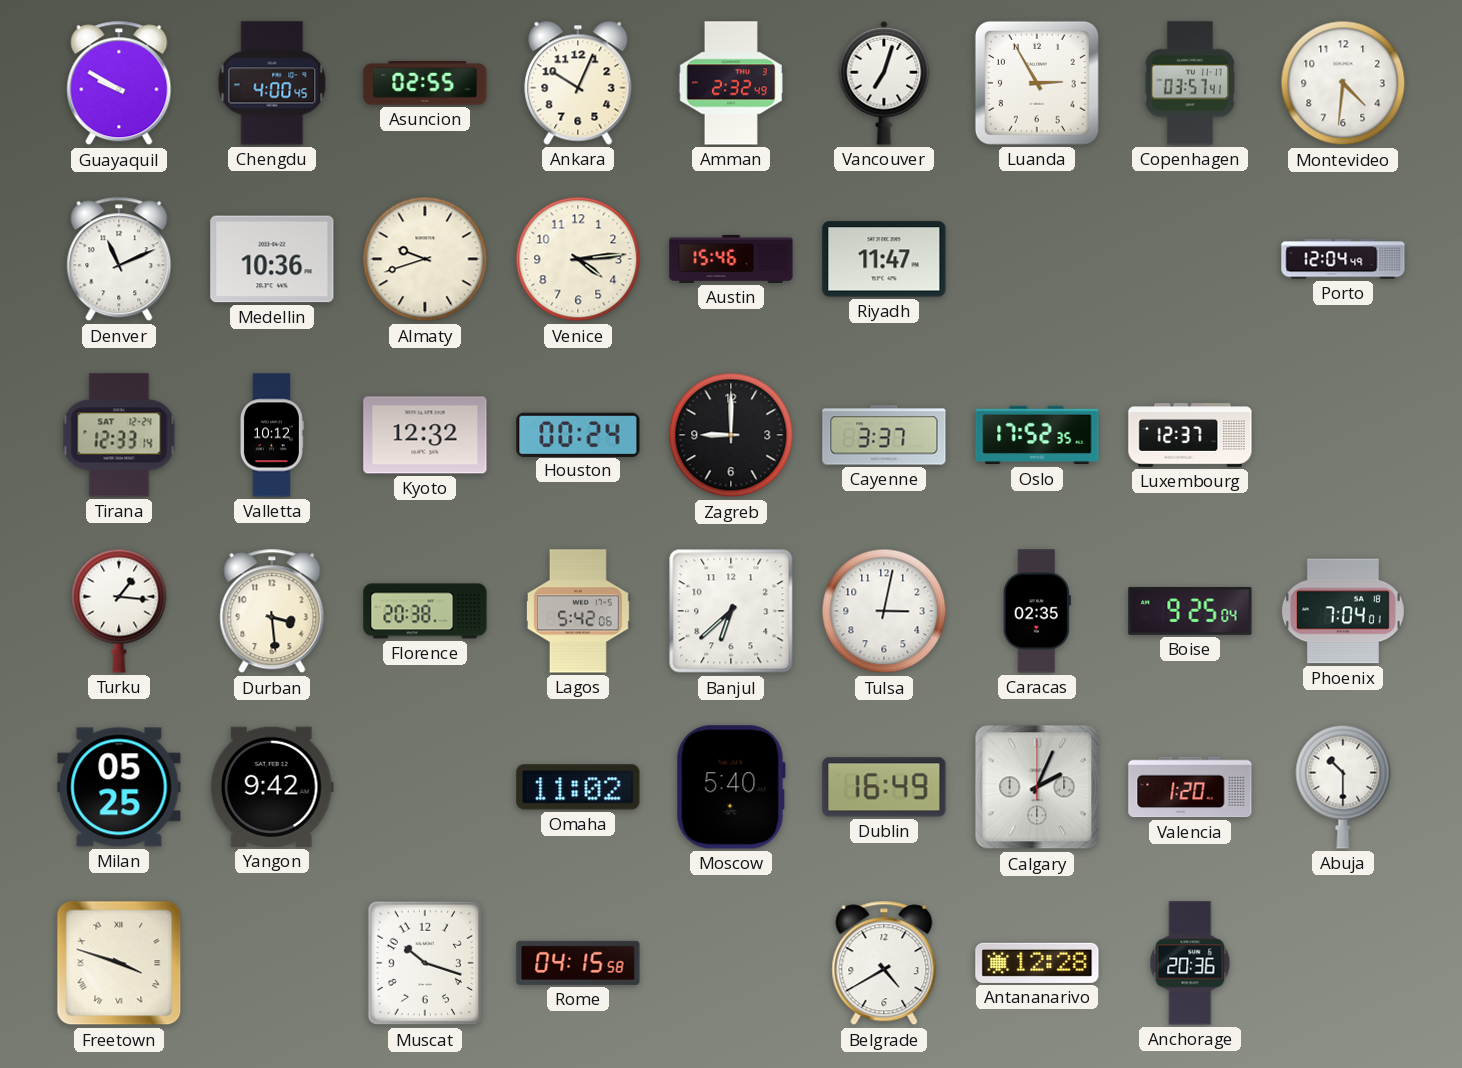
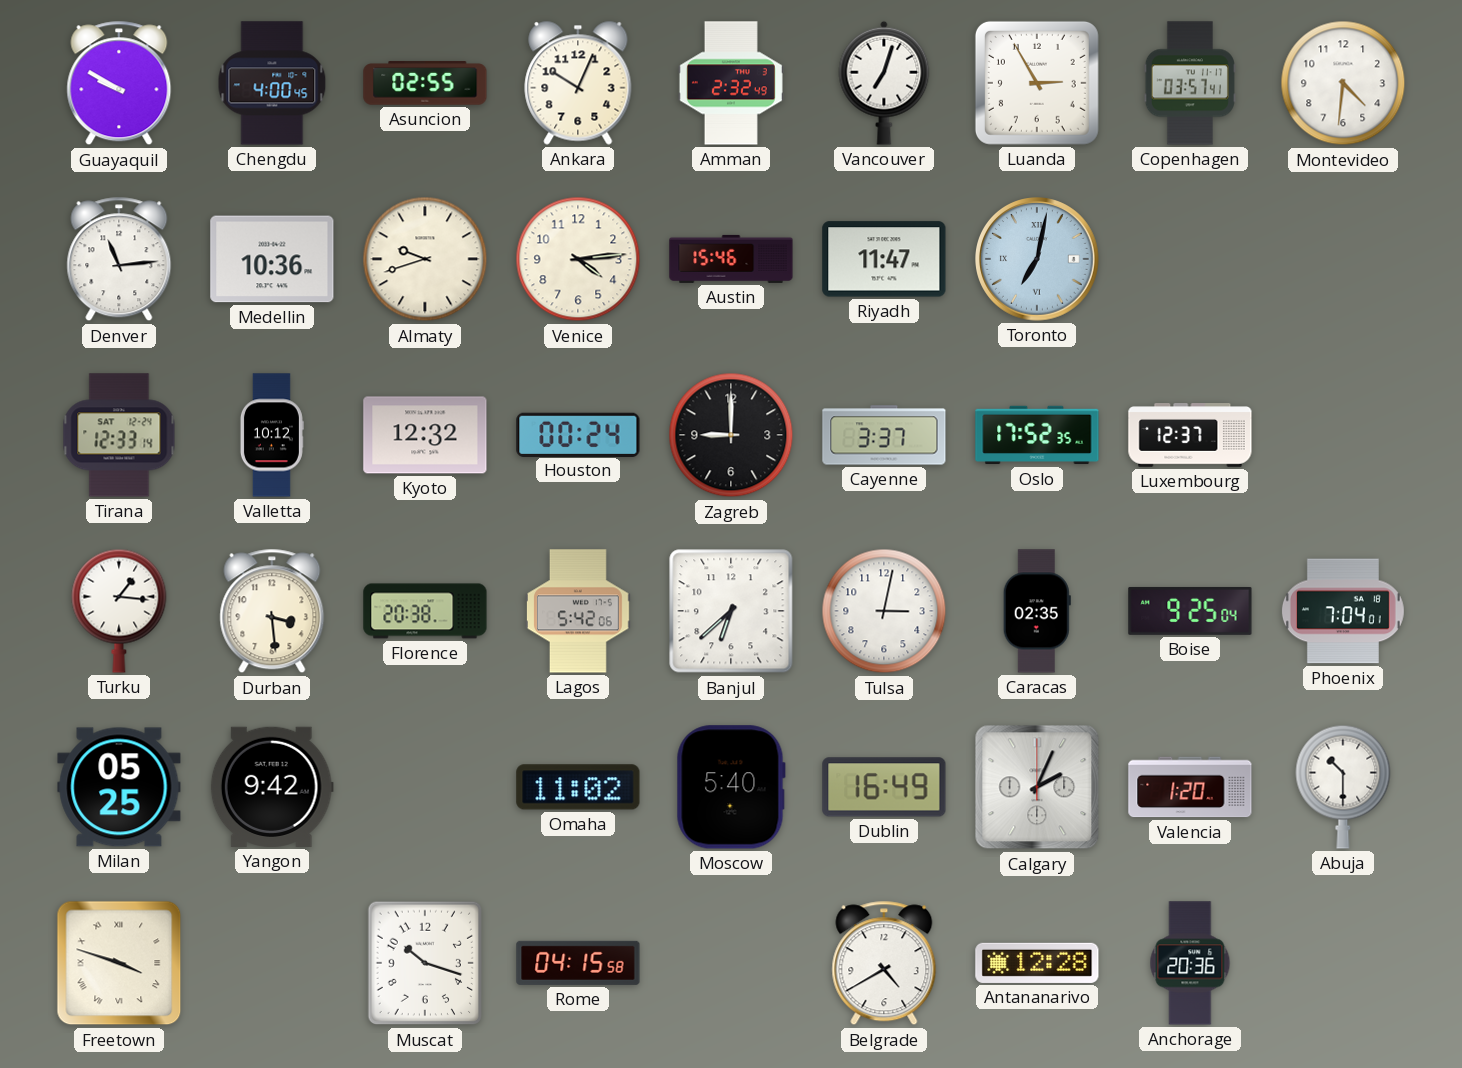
Denver: 11:11 -> 11:14
Toronto: none -> 7:02
Porto: 12:04 -> none
